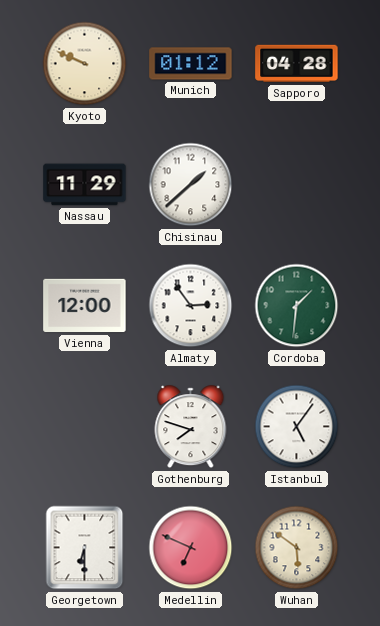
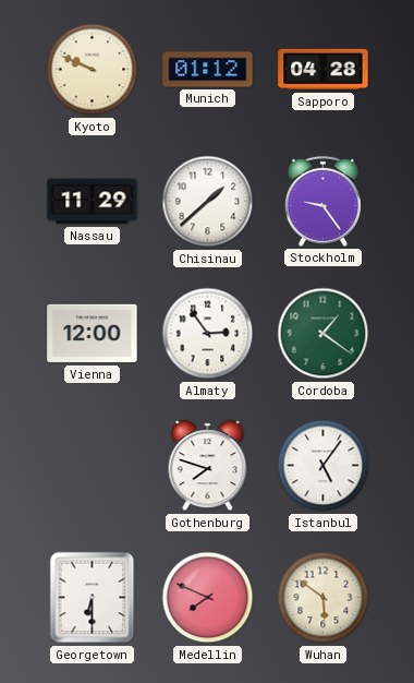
Stockholm: none -> 9:24
Cordoba: 1:31 -> 1:21
Medellin: 6:49 -> 7:49
